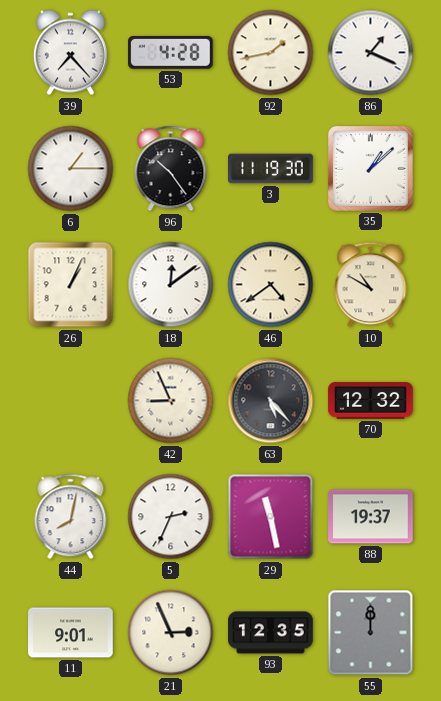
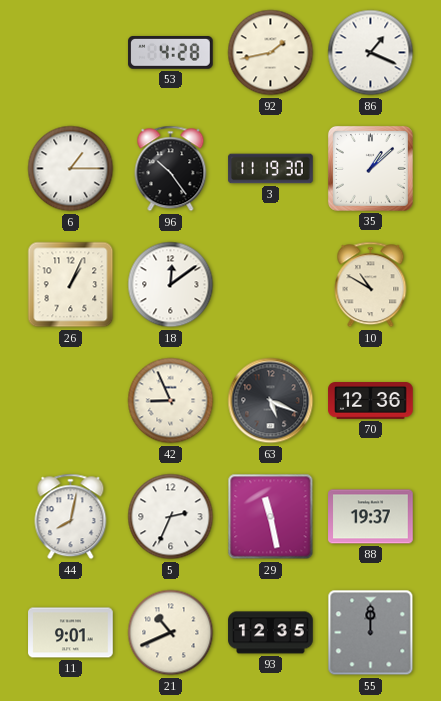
39: 7:23 -> none
46: 4:39 -> none
63: 5:23 -> 5:19
70: 12:32 -> 12:36
21: 2:56 -> 10:41
